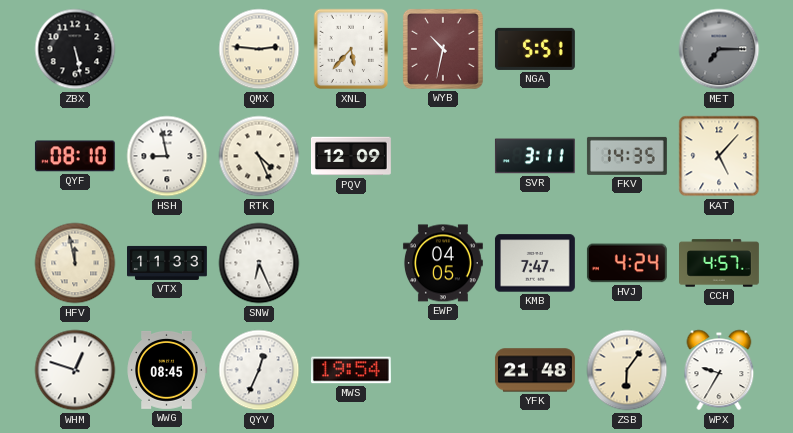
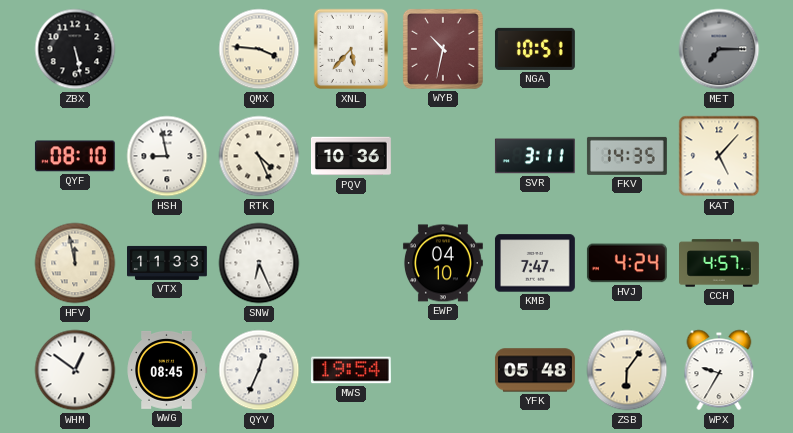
QMX: 2:46 -> 3:46
NGA: 5:51 -> 10:51
PQV: 12:09 -> 10:36
EWP: 04:05 -> 04:10
WHM: 12:48 -> 12:51
YFK: 21:48 -> 05:48
